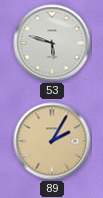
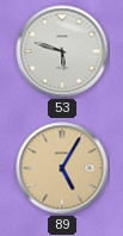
89: 2:05 -> 5:05
